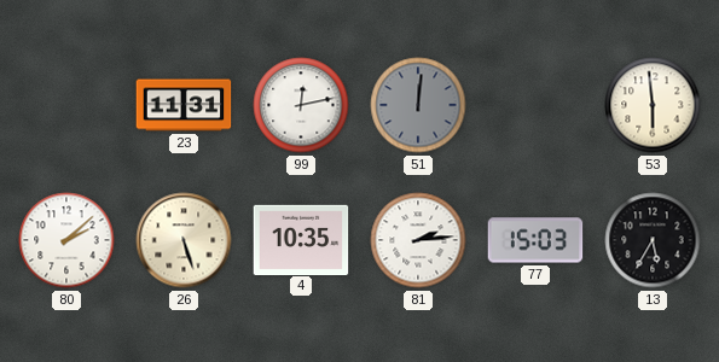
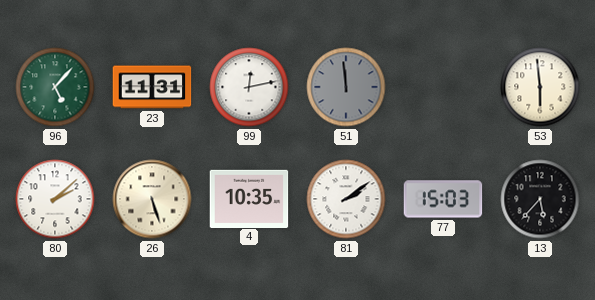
96: none -> 5:07
51: 12:01 -> 11:59
81: 2:14 -> 2:09
13: 5:35 -> 5:37
